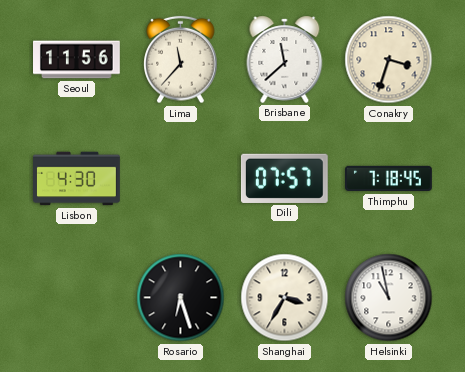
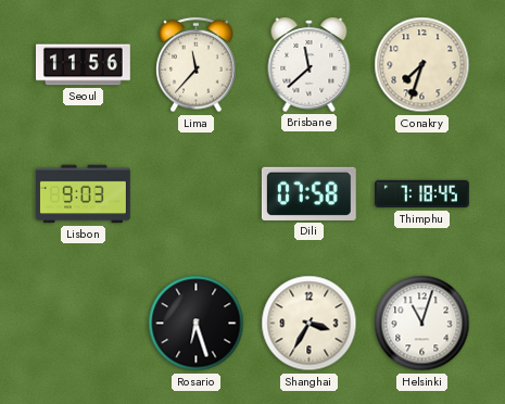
Conakry: 3:33 -> 7:33
Lisbon: 4:30 -> 9:03
Dili: 07:57 -> 07:58
Helsinki: 10:58 -> 11:03
